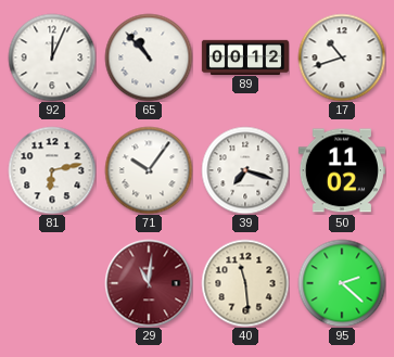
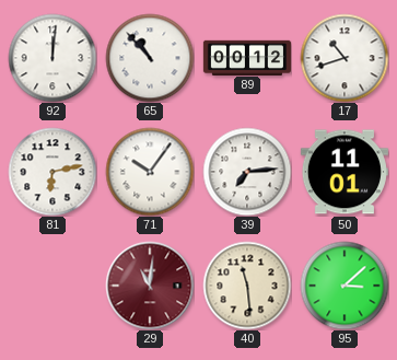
92: 12:04 -> 12:01
39: 7:18 -> 7:14
50: 11:02 -> 11:01
95: 2:22 -> 3:08
